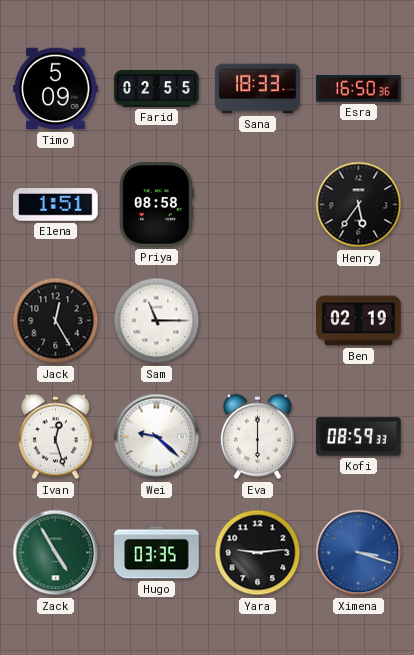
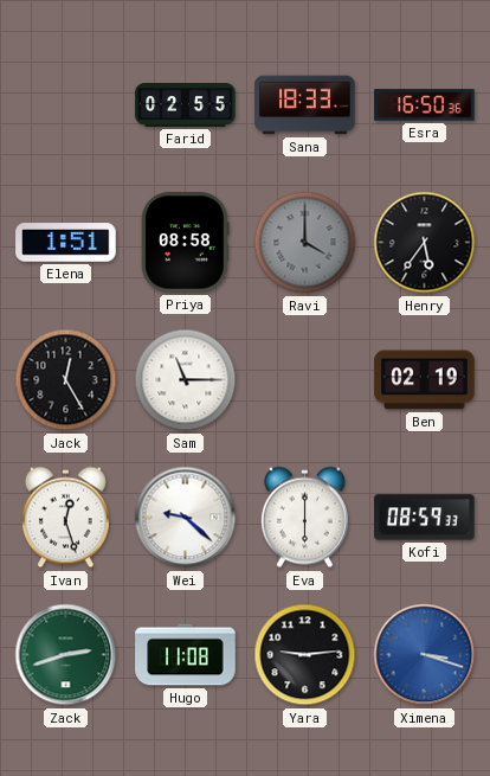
Timo: 5:09 -> none
Ravi: none -> 4:00
Zack: 4:55 -> 2:42
Hugo: 03:35 -> 11:08
